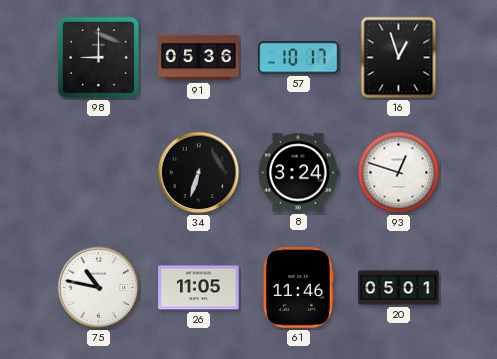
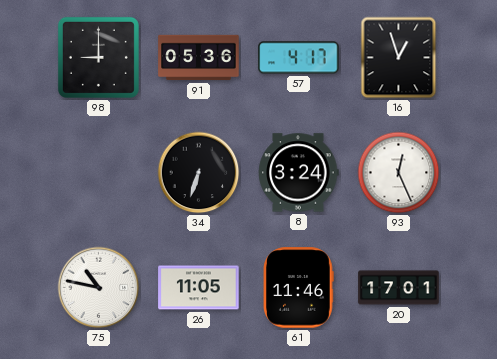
57: 10:17 -> 4:17
93: 12:48 -> 12:26
20: 05:01 -> 17:01
